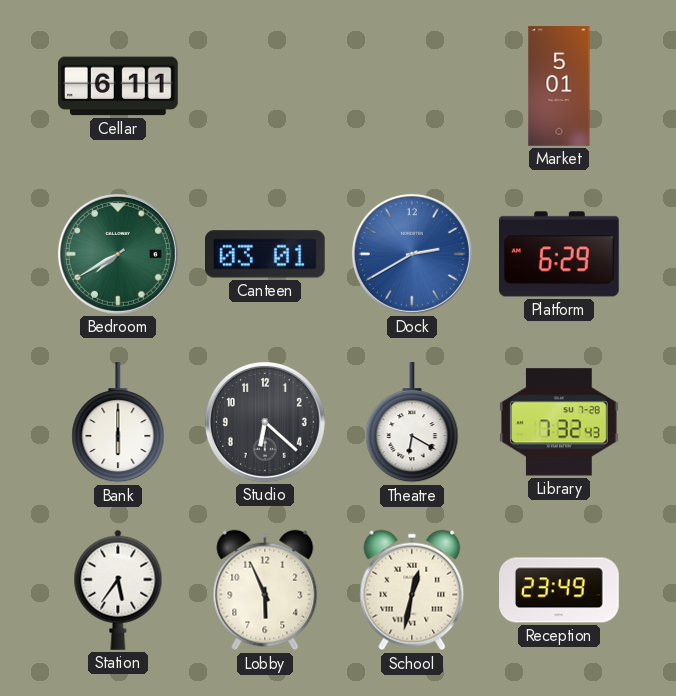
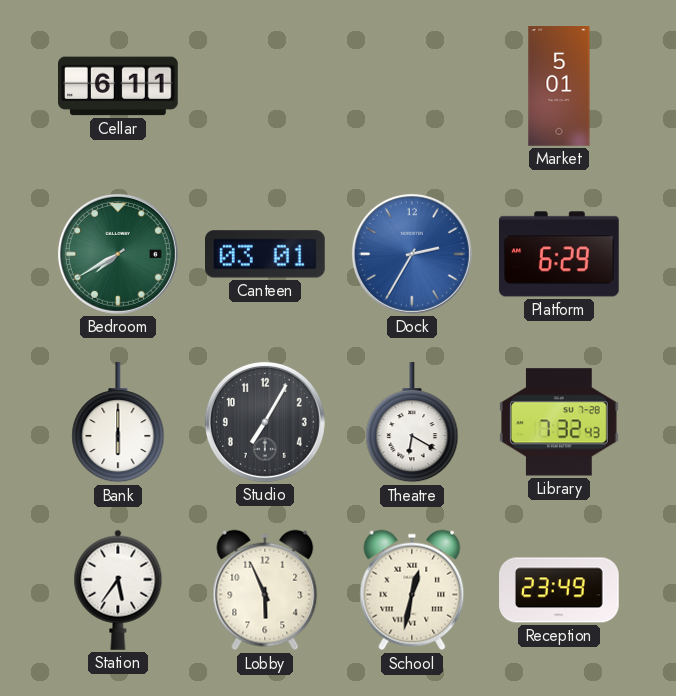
Dock: 2:40 -> 2:35
Studio: 6:22 -> 7:05
